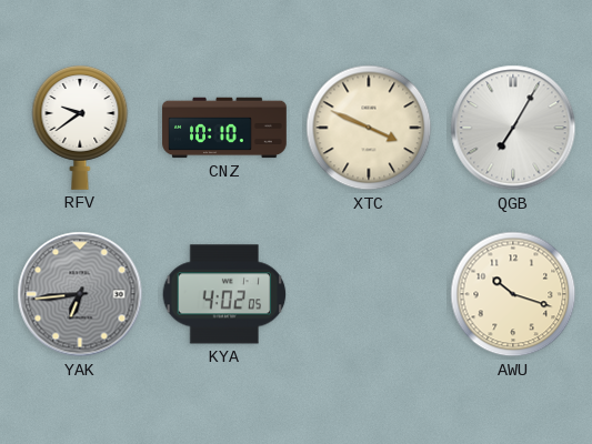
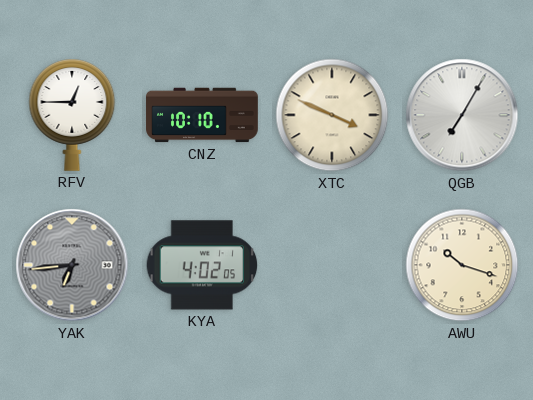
RFV: 9:39 -> 12:45
